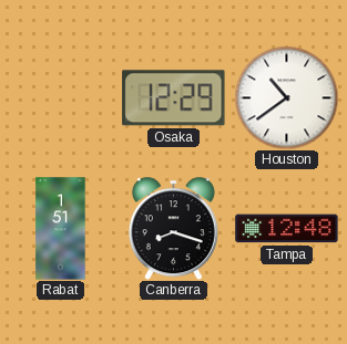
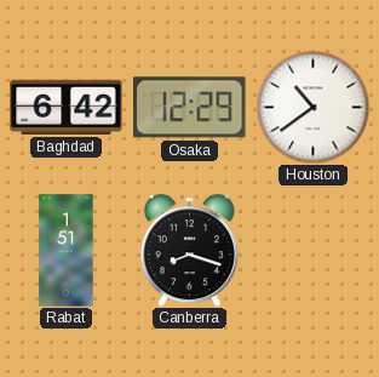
Baghdad: none -> 6:42
Tampa: 12:48 -> none
